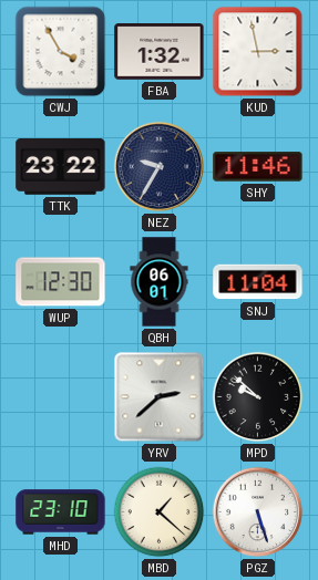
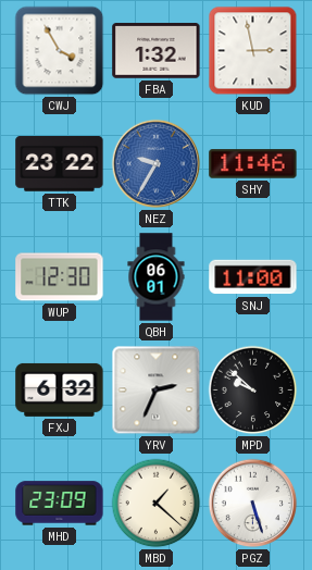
NEZ dial: navy -> blue
SNJ: 11:04 -> 11:00
FXJ: none -> 6:32
YRV: 2:38 -> 2:34
MHD: 23:10 -> 23:09
